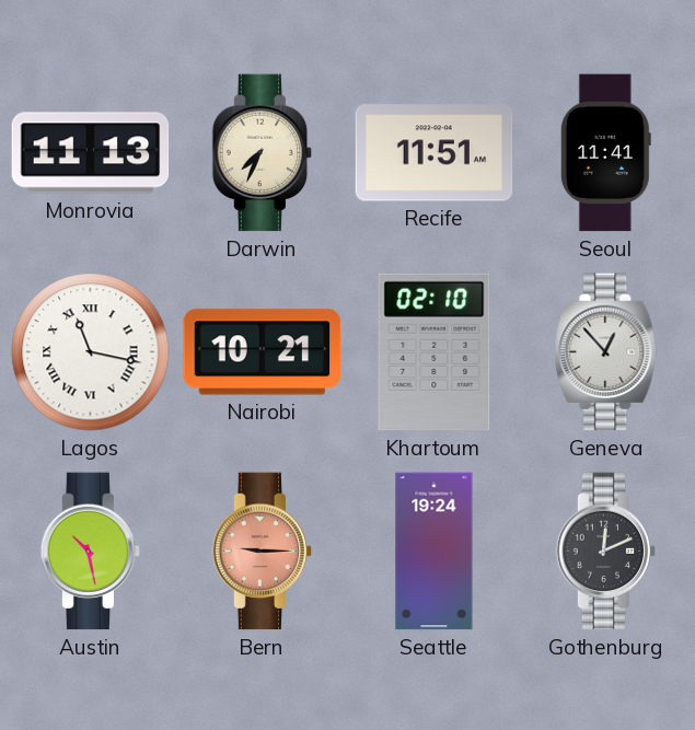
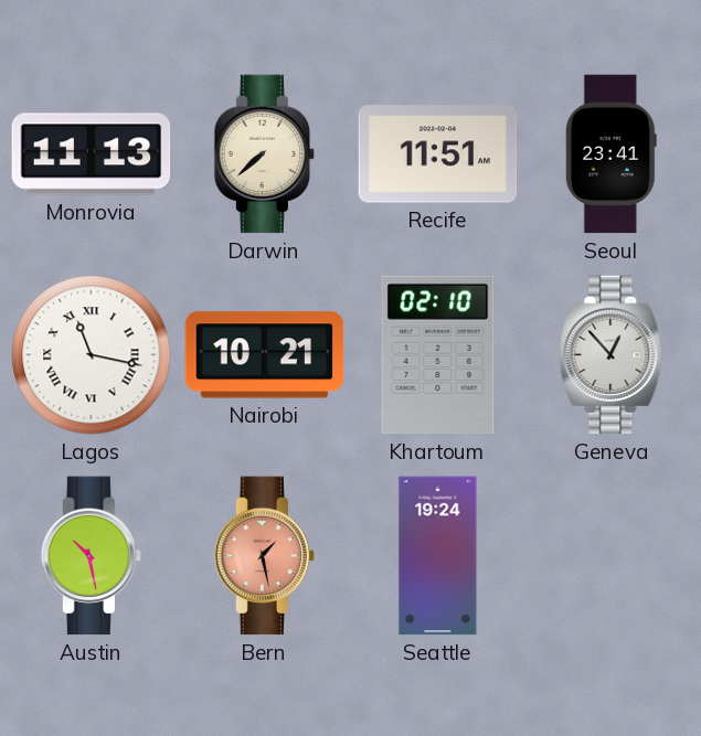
Darwin: 7:34 -> 7:38
Seoul: 11:41 -> 23:41
Bern: 9:15 -> 1:28
Gothenburg: 12:11 -> none
